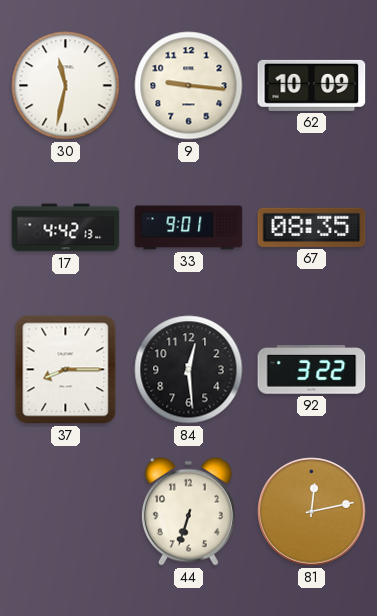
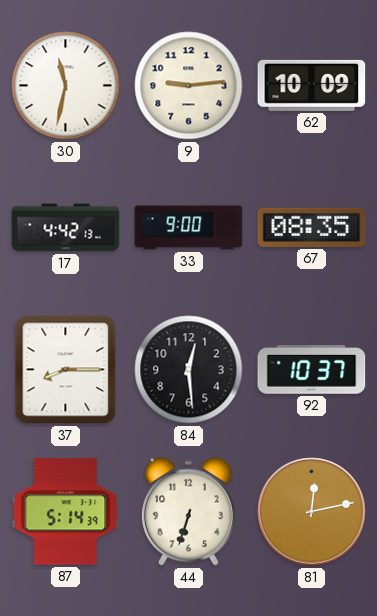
9: 9:16 -> 9:14
33: 9:01 -> 9:00
92: 3:22 -> 10:37
87: none -> 5:14
